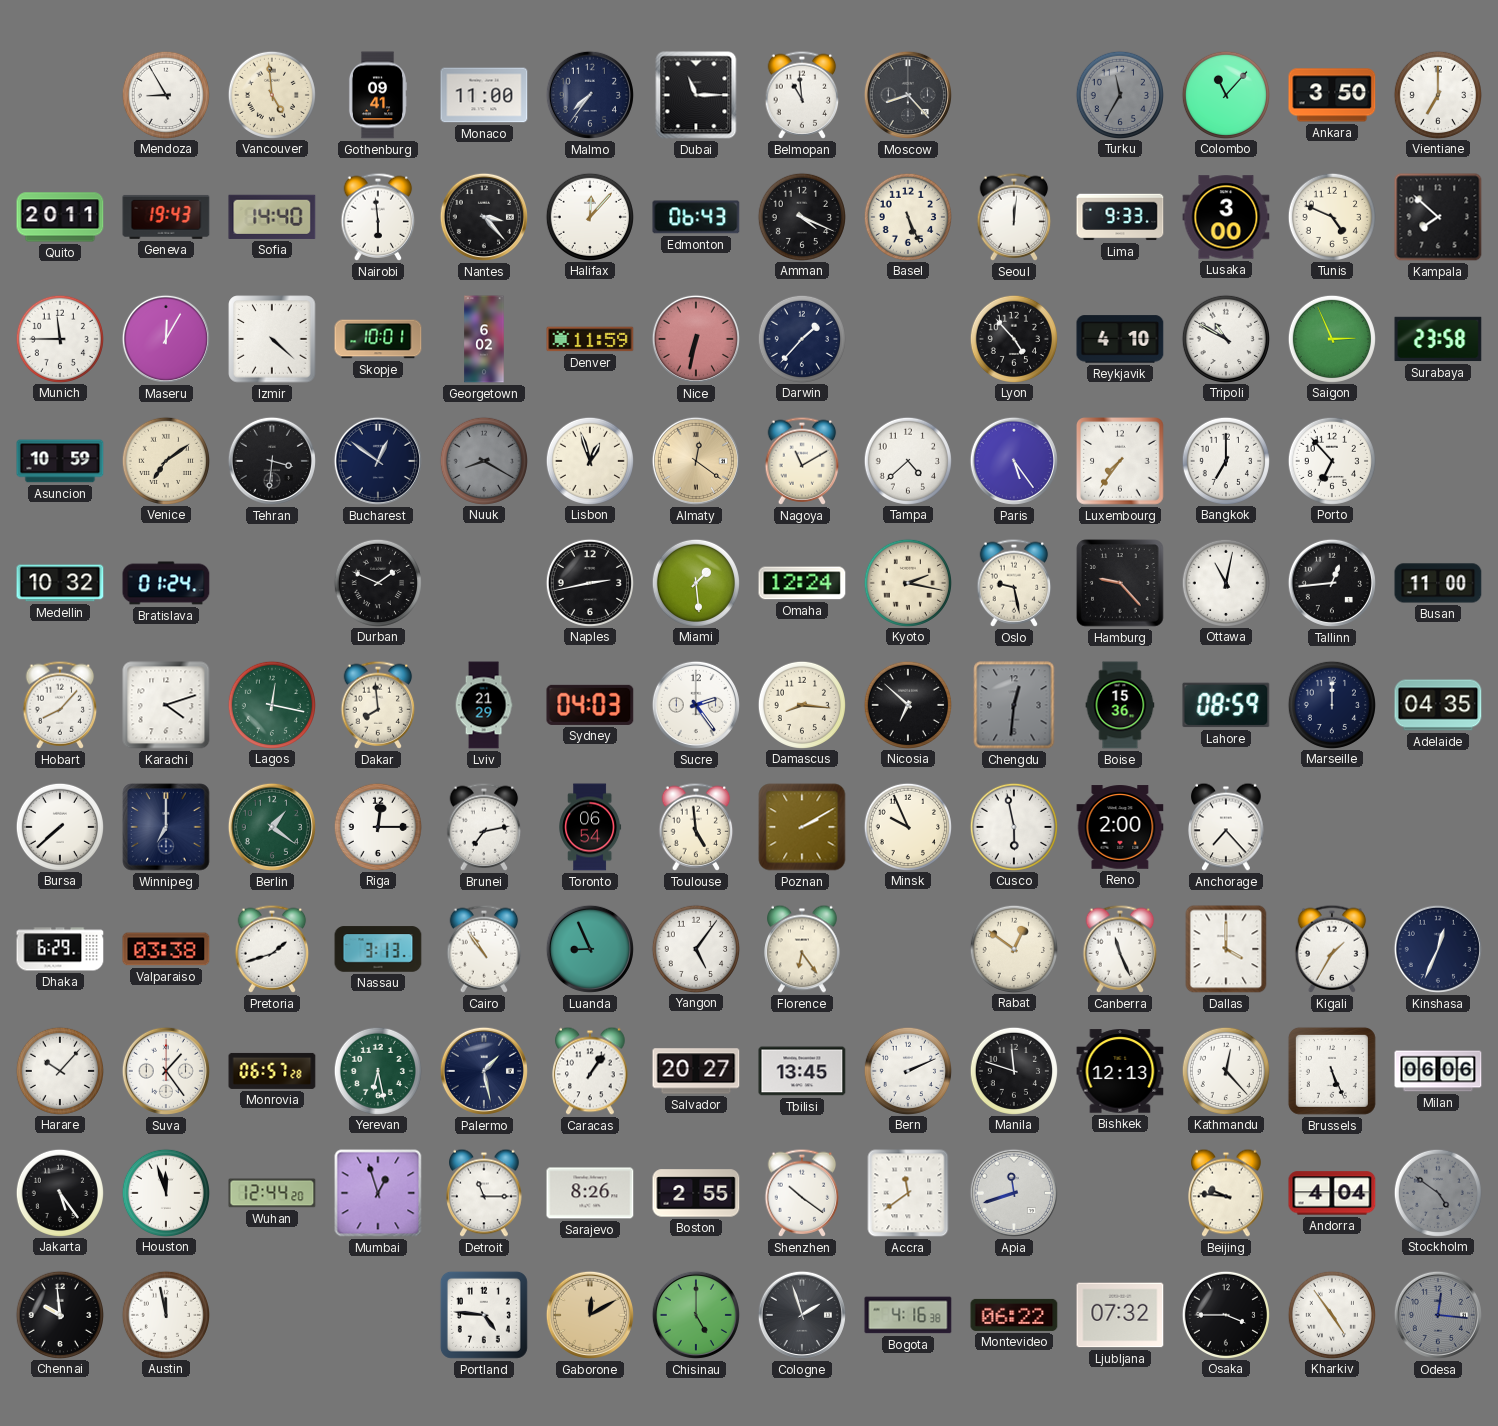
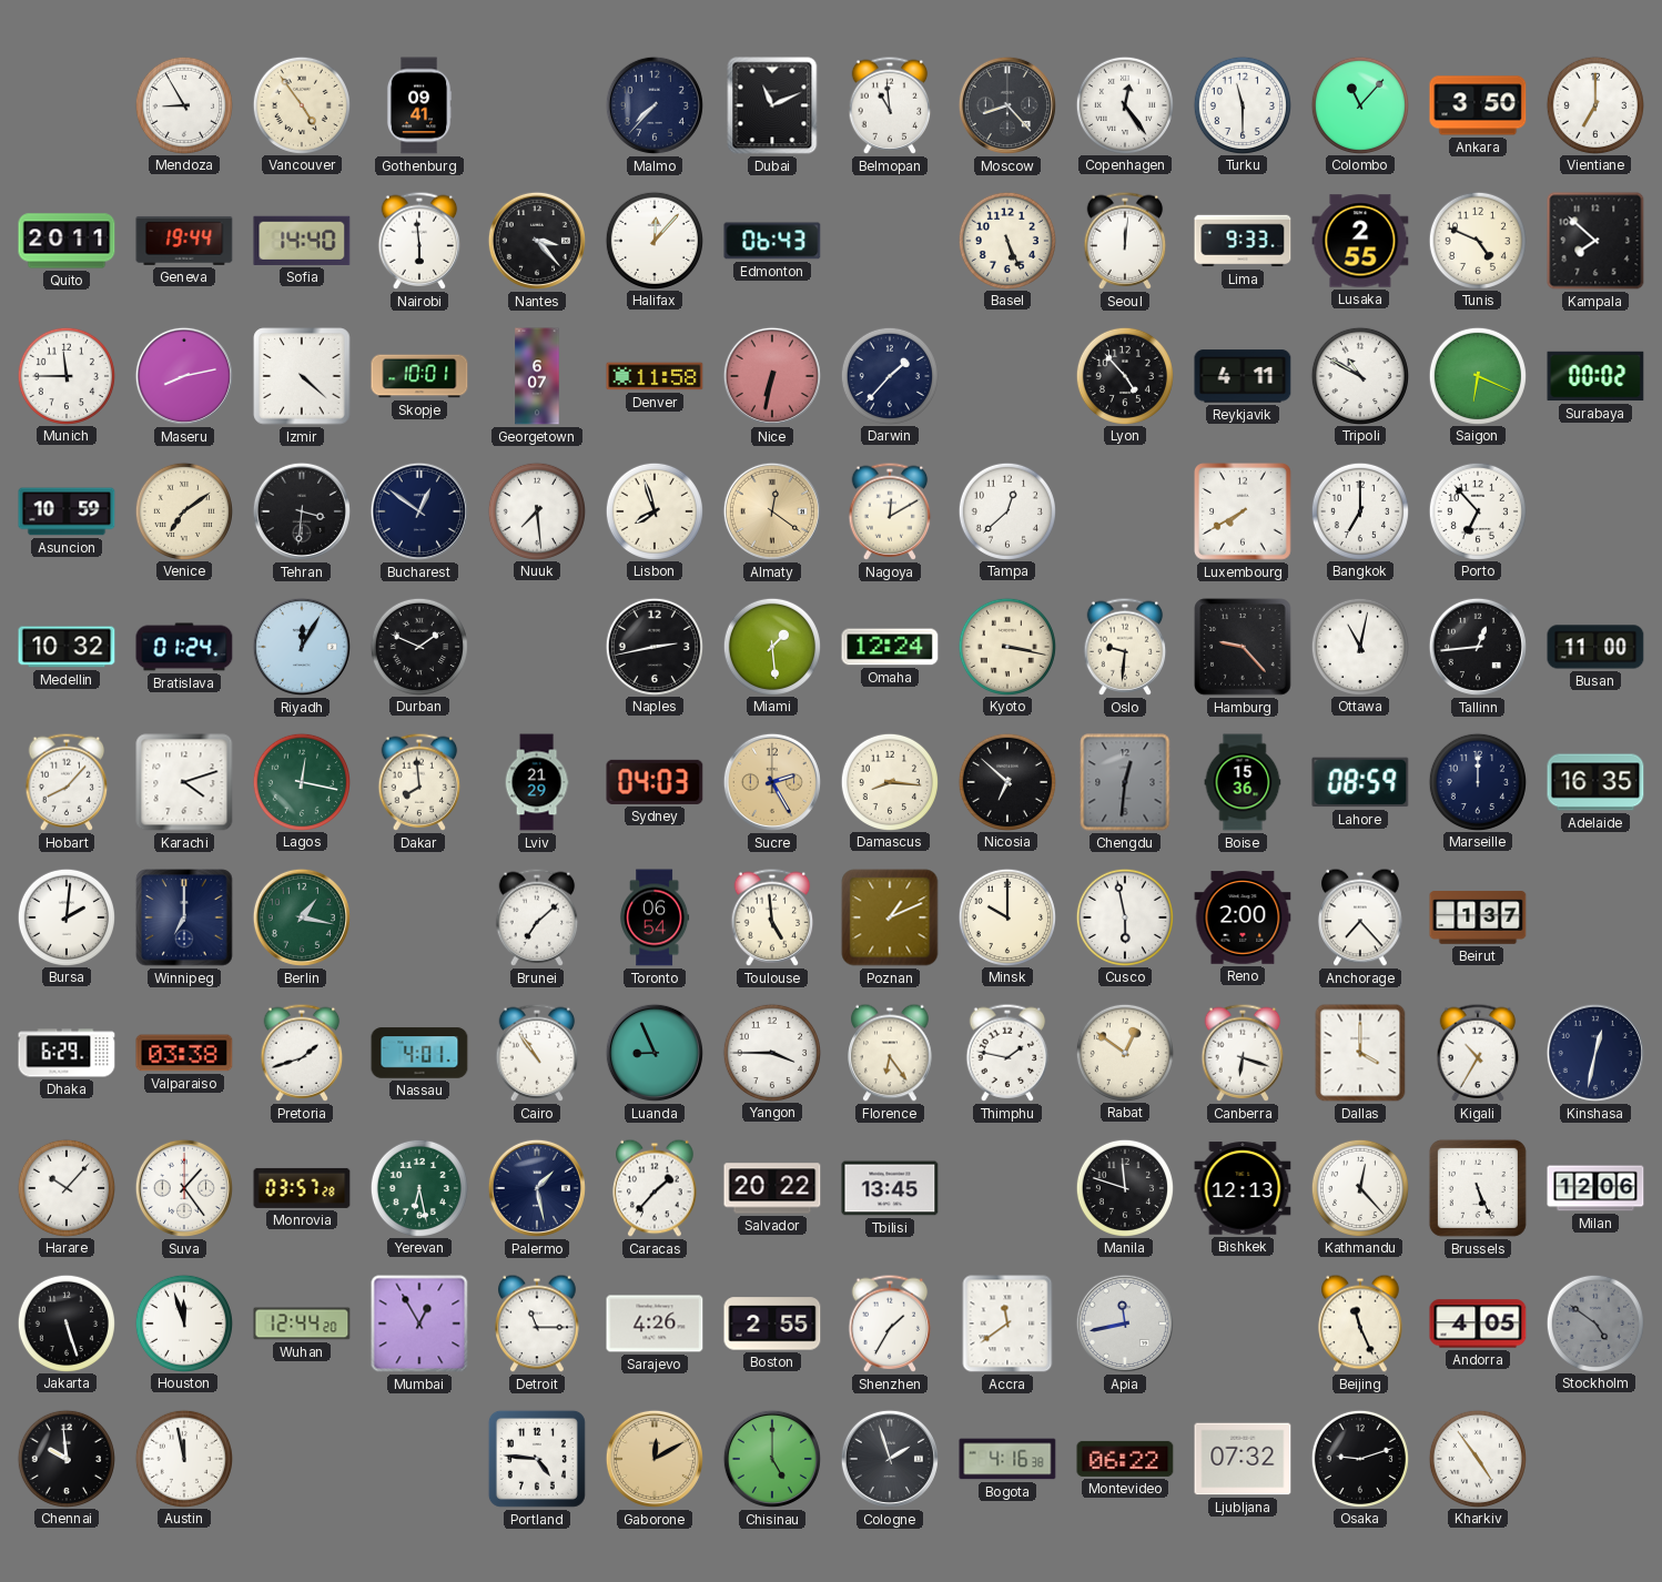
Vancouver: 4:59 -> 4:54
Monaco: 11:00 -> none
Malmo: 7:36 -> 7:37
Dubai: 11:15 -> 11:11
Copenhagen: none -> 12:24
Turku: 11:35 -> 11:30
Turku dial: grey -> white
Geneva: 19:43 -> 19:44
Amman: 4:19 -> none
Lusaka: 3:00 -> 2:55
Maseru: 12:05 -> 8:13
Georgetown: 6:02 -> 6:07
Denver: 11:59 -> 11:58
Reykjavik: 4:10 -> 4:11
Saigon: 2:56 -> 6:19
Surabaya: 23:58 -> 00:02
Nuuk: 8:20 -> 7:29
Nuuk dial: grey -> white
Lisbon: 12:57 -> 7:57
Nagoya: 11:10 -> 12:10
Tampa: 4:38 -> 12:38
Paris: 5:24 -> none
Luxembourg: 7:36 -> 7:40
Riyadh: none -> 12:05
Kyoto: 2:17 -> 3:17
Oslo: 9:28 -> 9:31
Sucre: 2:24 -> 2:25
Sucre dial: white -> champagne
Adelaide: 04:35 -> 16:35
Bursa: 7:38 -> 2:01
Berlin: 1:21 -> 1:17
Riga: 12:15 -> none
Brunei: 7:13 -> 7:08
Poznan: 2:10 -> 1:11
Minsk: 9:56 -> 10:00
Beirut: none -> 1:37
Nassau: 3:13 -> 4:01
Yangon: 5:06 -> 3:45
Thimphu: none -> 1:47
Canberra: 11:26 -> 6:18
Kigali: 1:35 -> 10:35
Kinshasa: 12:34 -> 12:32
Monrovia: 06:57 -> 03:57
Caracas: 1:06 -> 1:37
Salvador: 20:27 -> 20:22
Bern: 2:11 -> none
Milan: 06:06 -> 12:06
Jakarta: 5:24 -> 5:27
Mumbai: 12:57 -> 12:55
Sarajevo: 8:26 -> 4:26
Shenzhen: 10:21 -> 1:35
Apia: 11:42 -> 11:43
Beijing: 9:46 -> 11:26
Andorra: 4:04 -> 4:05
Osaka: 3:45 -> 9:12
Odesa: 12:16 -> none
